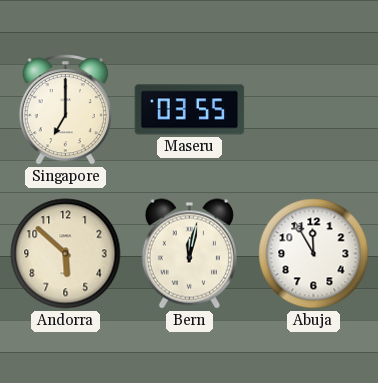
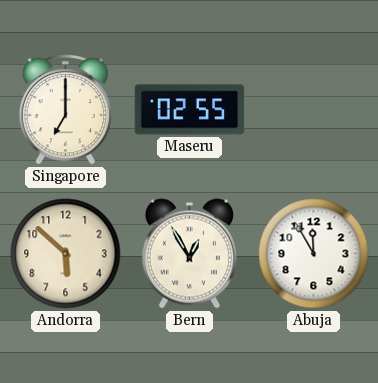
Maseru: 03:55 -> 02:55
Bern: 12:02 -> 12:55
